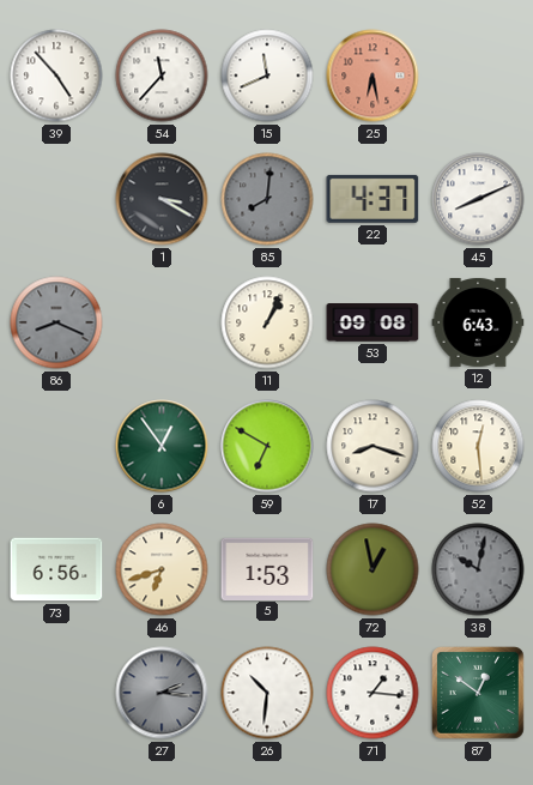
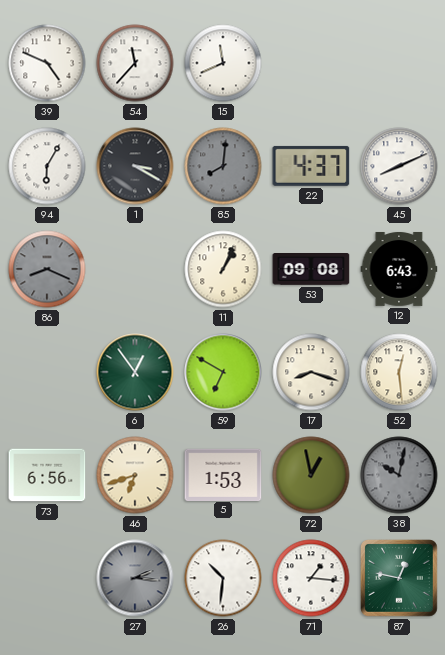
39: 4:53 -> 4:49
25: 6:28 -> none
94: none -> 6:05
87: 12:51 -> 12:47
